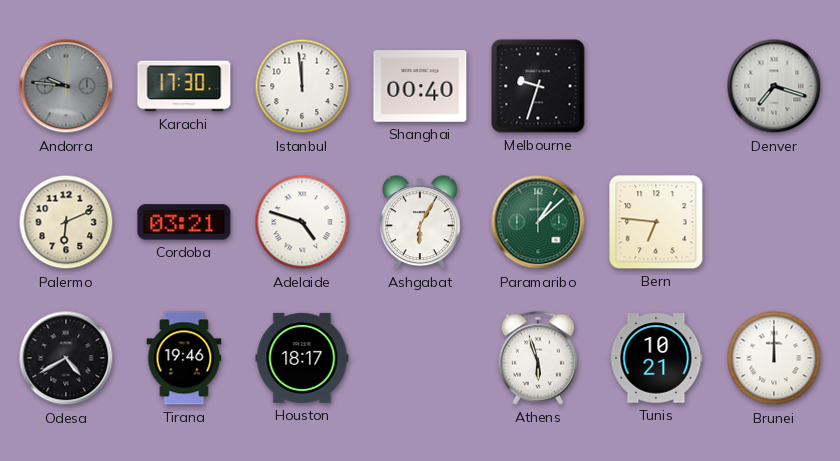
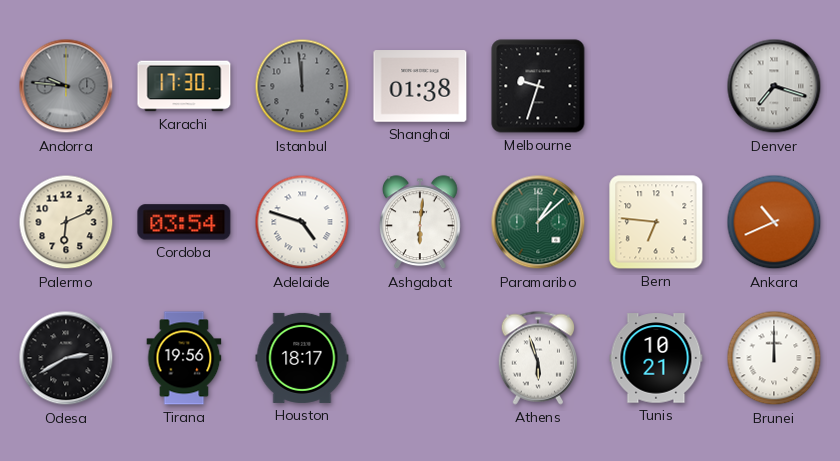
Istanbul dial: white -> grey
Shanghai: 00:40 -> 01:38
Cordoba: 03:21 -> 03:54
Ashgabat: 6:05 -> 6:01
Ankara: none -> 10:41
Odesa: 4:40 -> 2:40
Tirana: 19:46 -> 19:56
